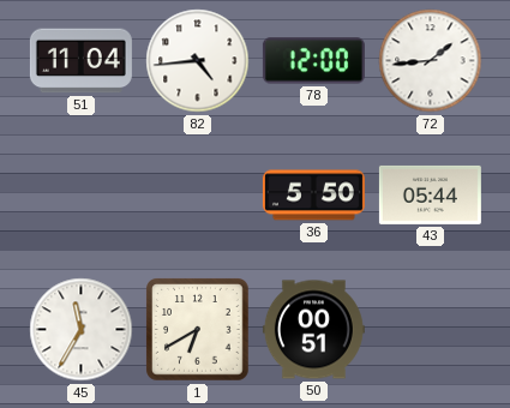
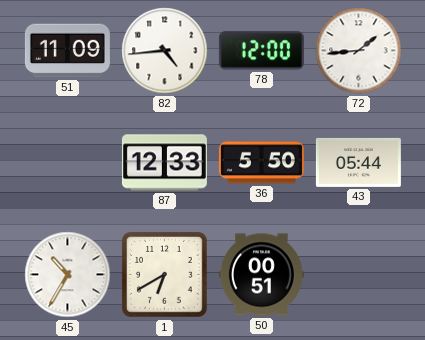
51: 11:04 -> 11:09
87: none -> 12:33
45: 11:35 -> 10:35
